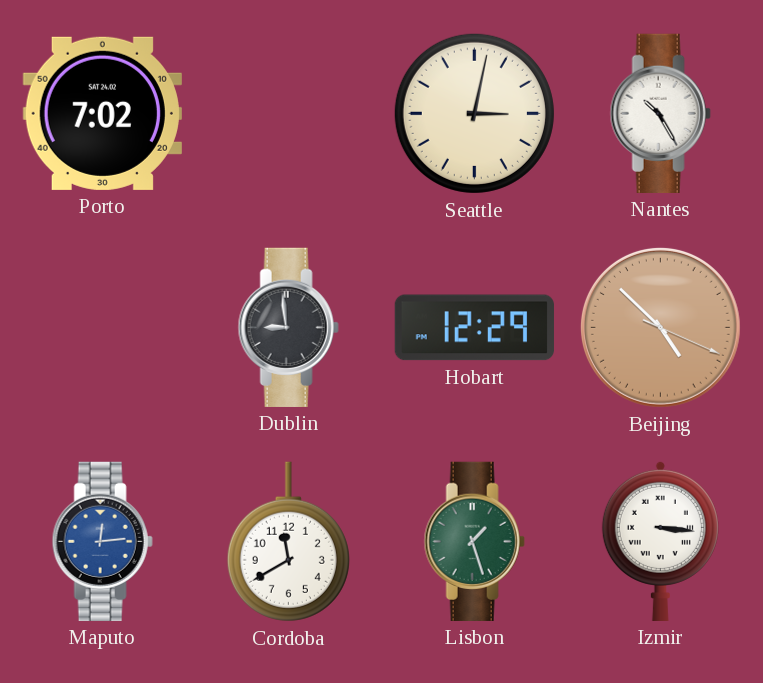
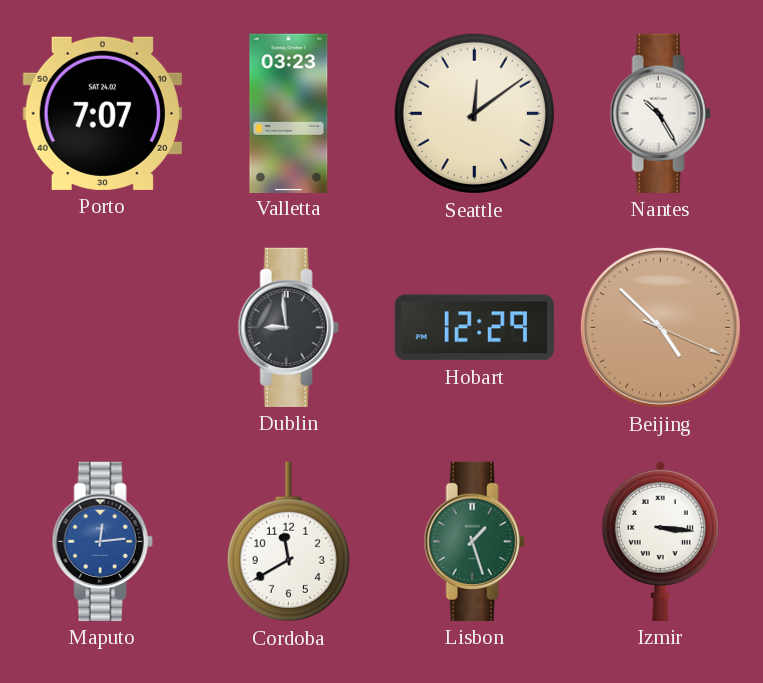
Porto: 7:02 -> 7:07
Valletta: none -> 03:23
Seattle: 3:02 -> 12:09
